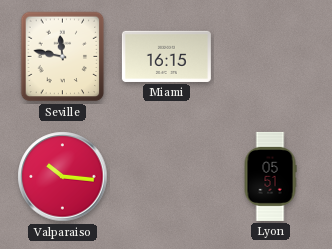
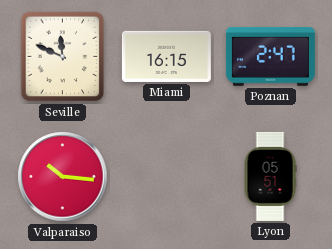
Seville: 11:47 -> 11:49
Poznan: none -> 2:47
